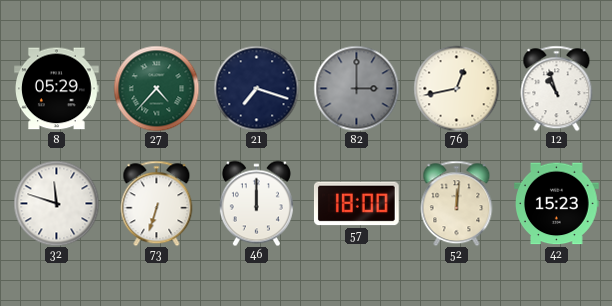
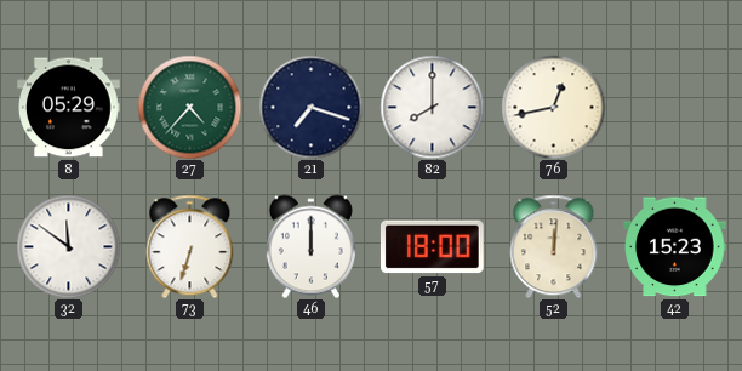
82: 3:00 -> 8:00
82 dial: grey -> white
12: 10:57 -> none
32: 11:48 -> 11:51
